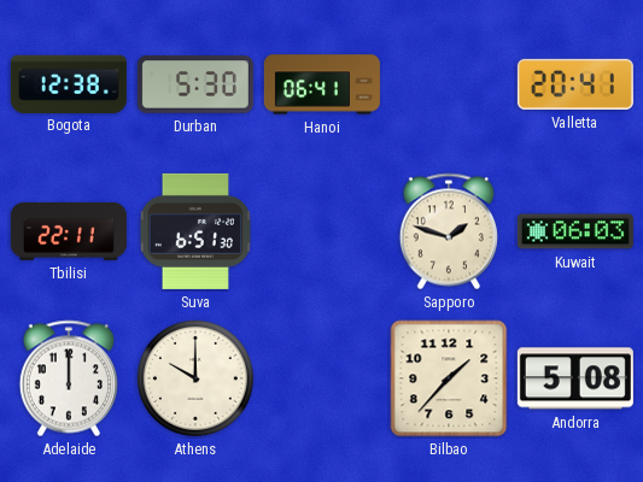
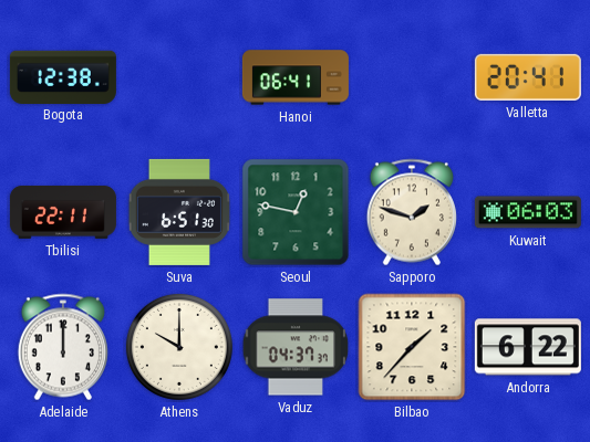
Durban: 5:30 -> none
Seoul: none -> 12:47
Vaduz: none -> 04:37
Andorra: 5:08 -> 6:22
